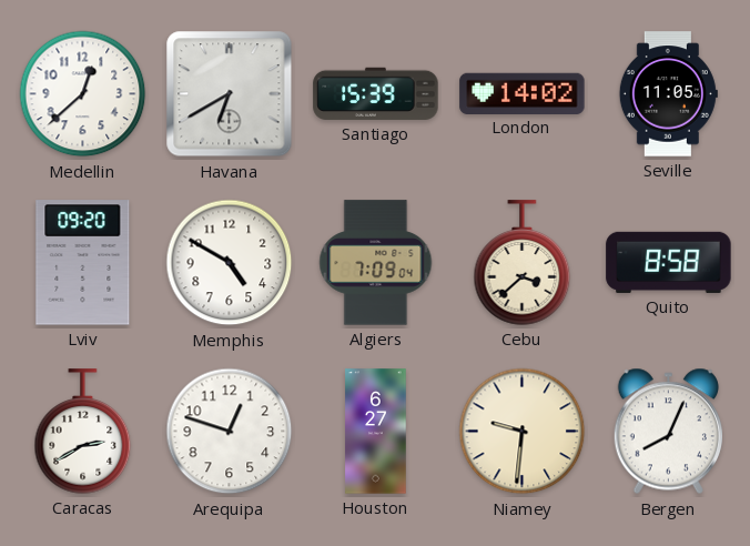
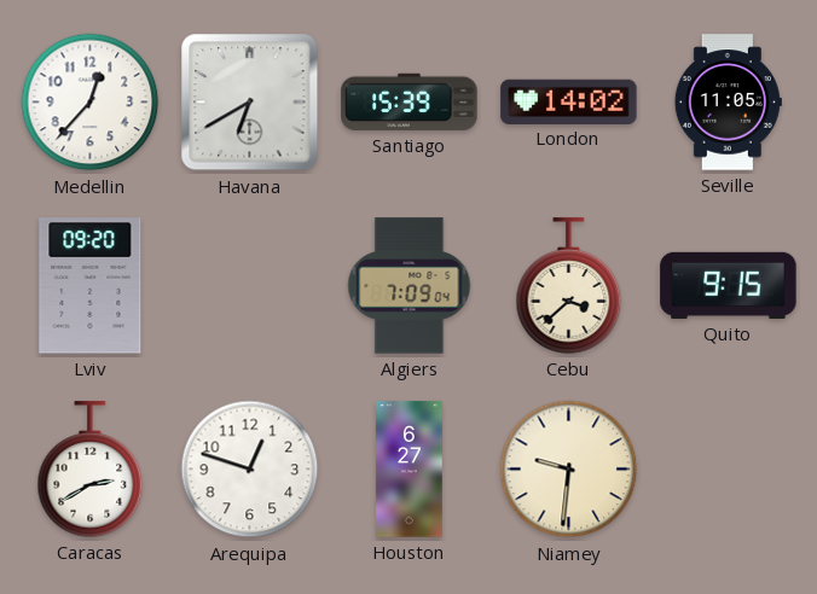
Medellin: 12:38 -> 12:37
Memphis: 4:50 -> none
Quito: 8:58 -> 9:15
Bergen: 8:04 -> none
